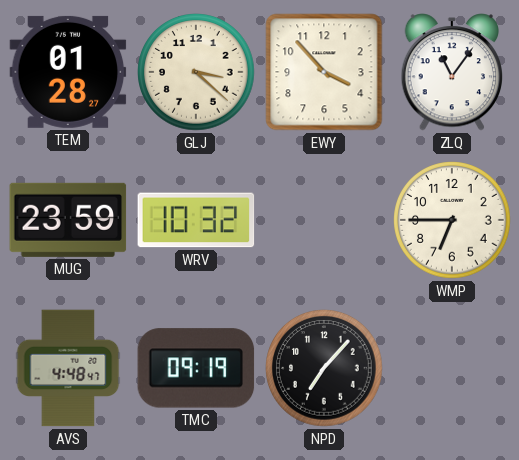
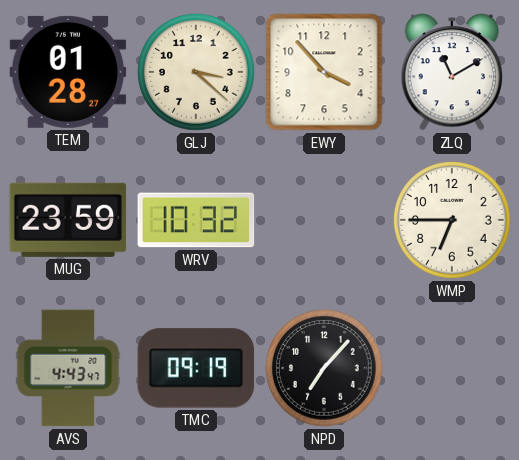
ZLQ: 11:06 -> 11:10
AVS: 4:48 -> 4:43
